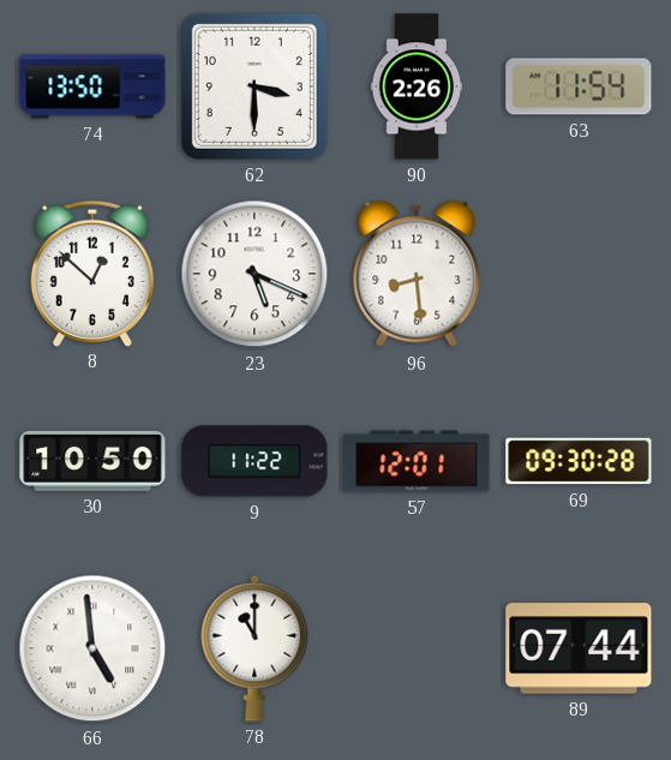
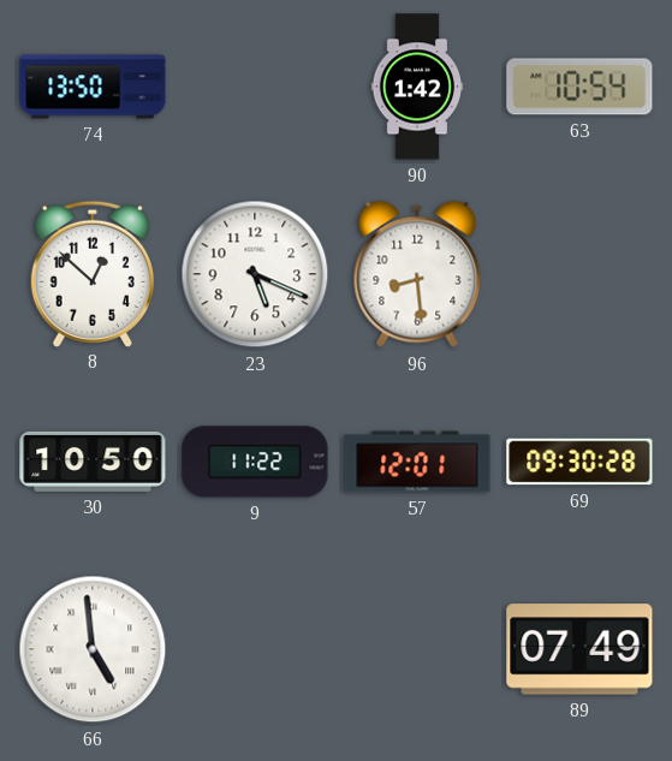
62: 3:30 -> none
90: 2:26 -> 1:42
63: 11:54 -> 10:54
78: 11:00 -> none
89: 07:44 -> 07:49
